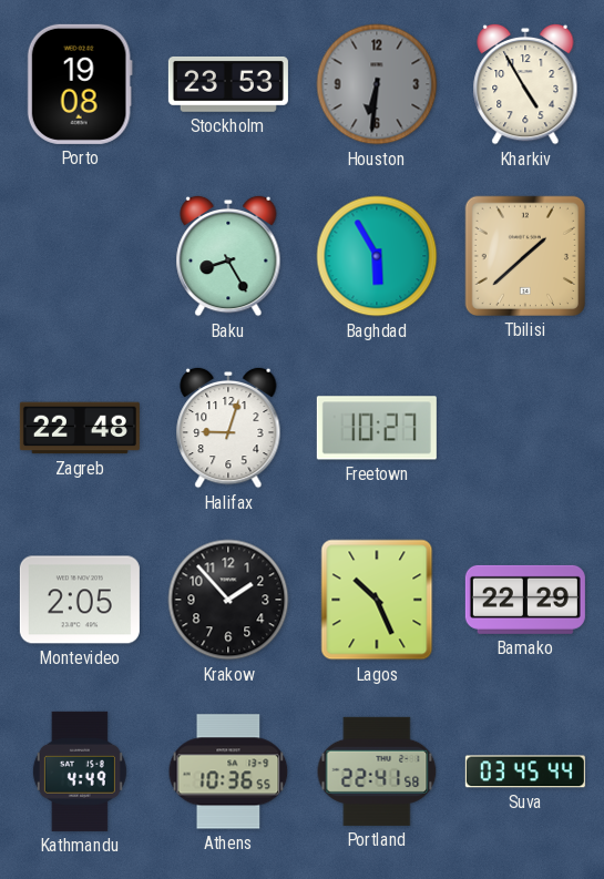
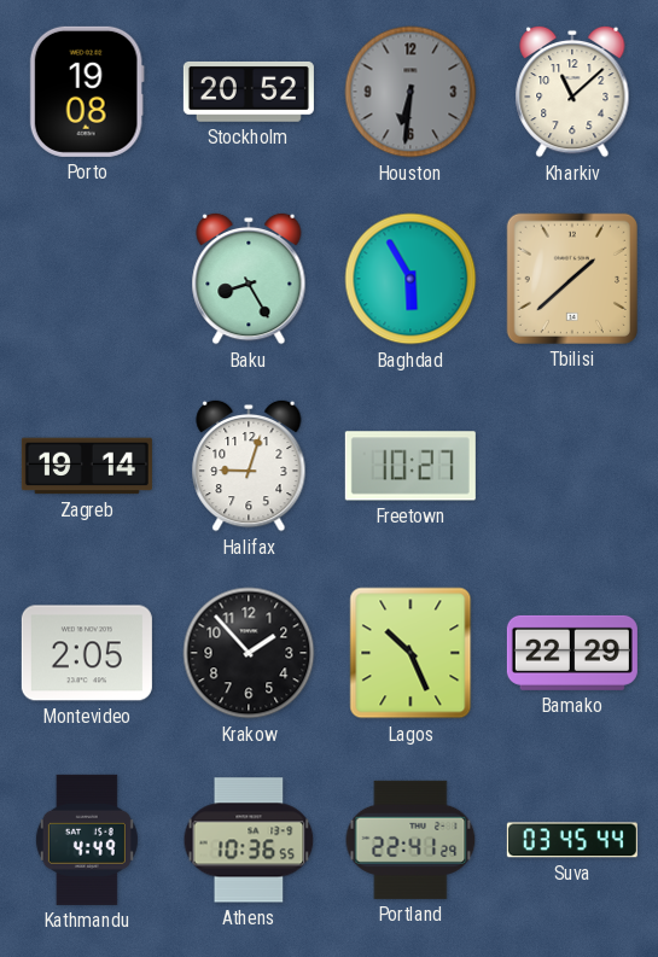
Stockholm: 23:53 -> 20:52
Kharkiv: 4:55 -> 11:08
Zagreb: 22:48 -> 19:14
Portland: 22:41:58 -> 22:41:29
